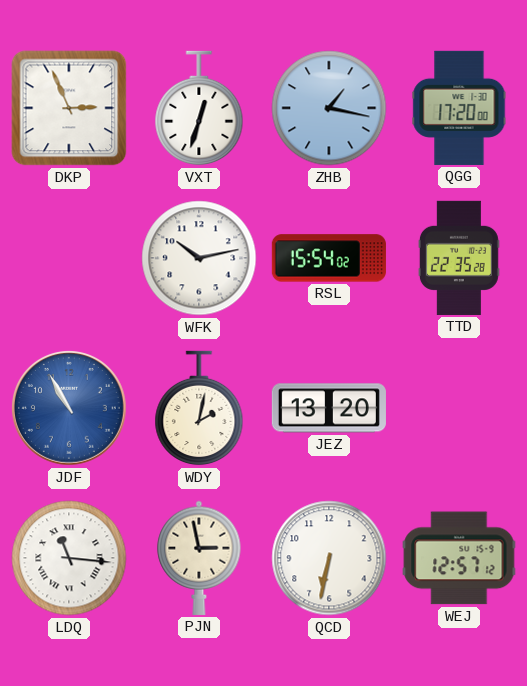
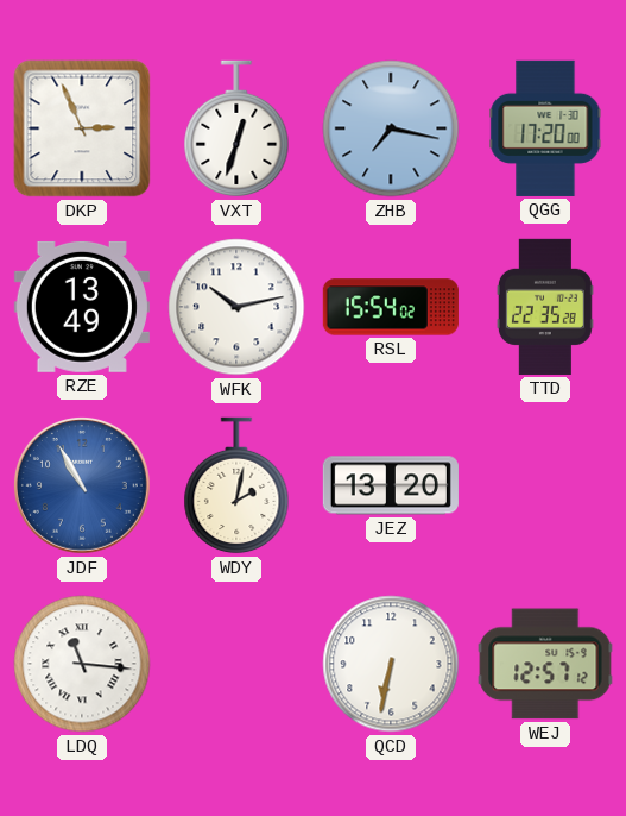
ZHB: 1:17 -> 7:17
RZE: none -> 13:49
PJN: 2:58 -> none
